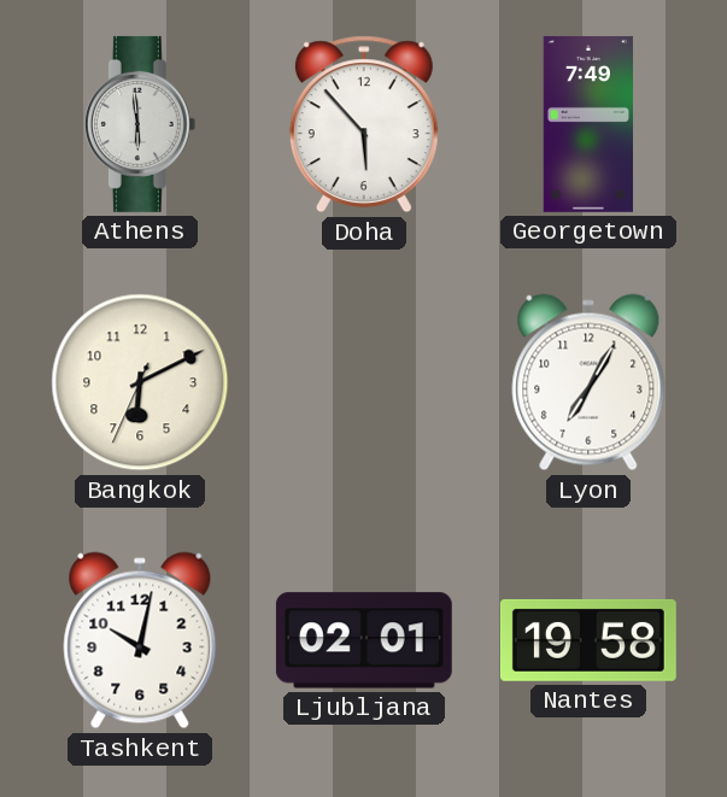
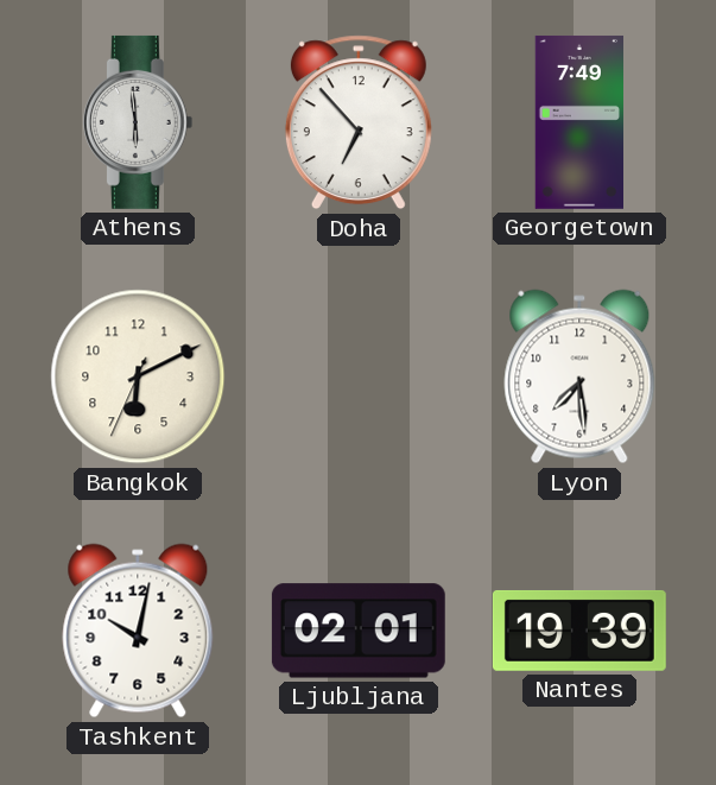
Doha: 5:53 -> 6:53
Lyon: 7:05 -> 7:29
Nantes: 19:58 -> 19:39
